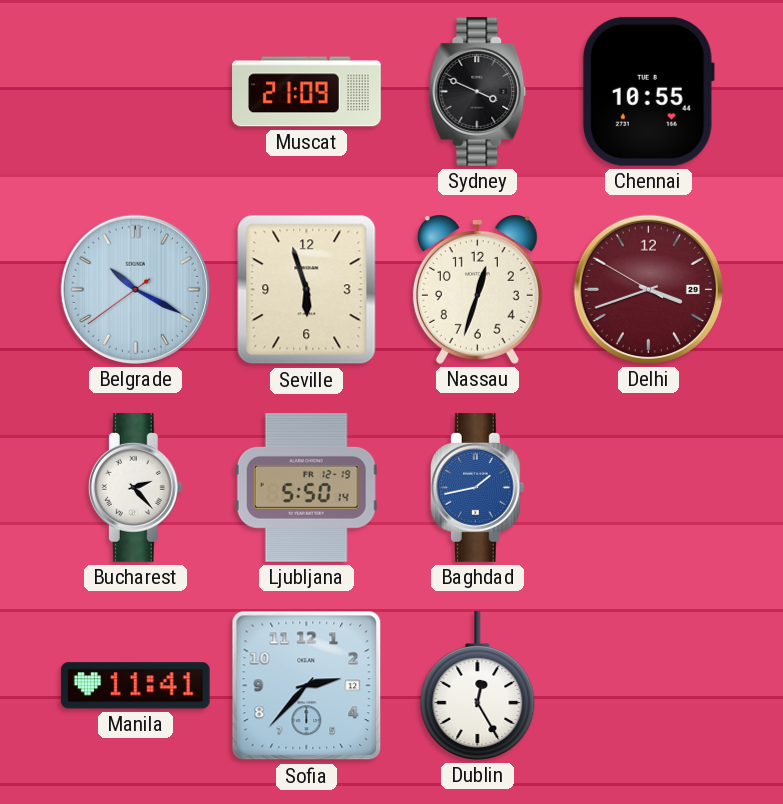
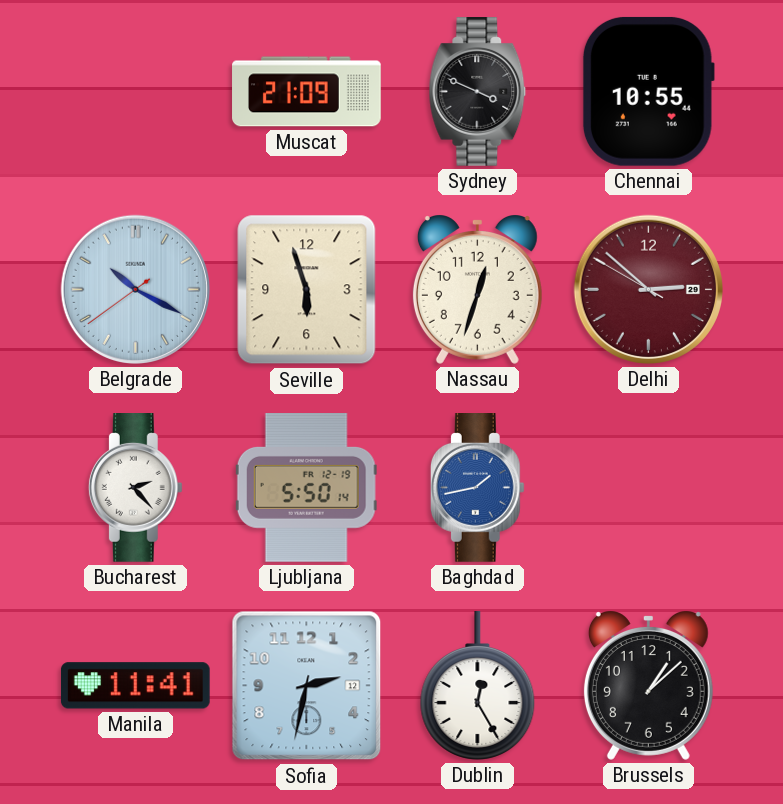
Delhi: 3:41 -> 2:51
Sofia: 2:37 -> 2:32
Brussels: none -> 1:08
